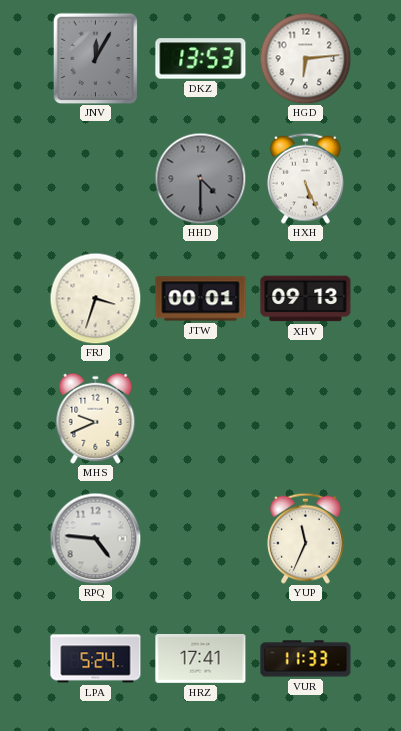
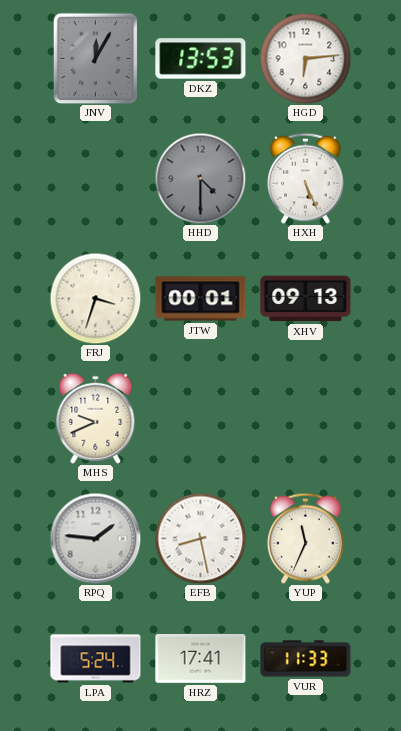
RPQ: 4:46 -> 1:46
EFB: none -> 8:28
